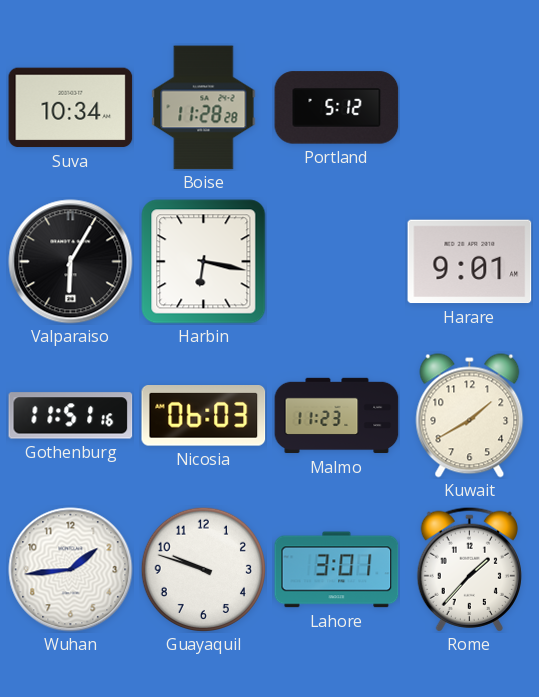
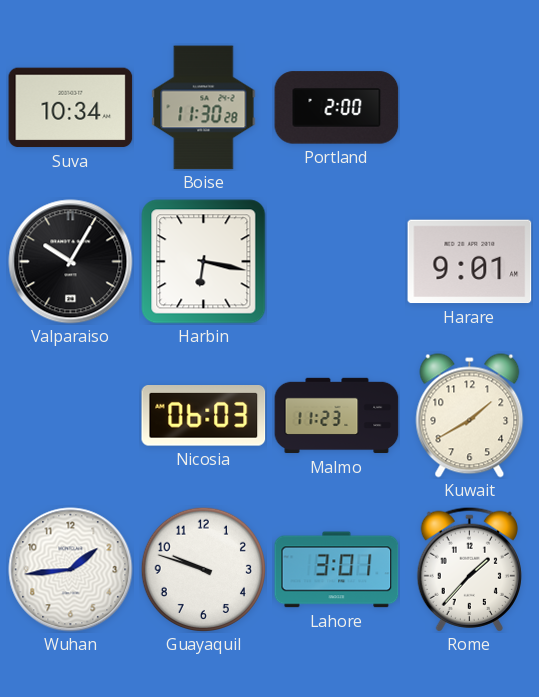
Boise: 11:28 -> 11:30
Portland: 5:12 -> 2:00
Valparaiso: 6:05 -> 10:05
Gothenburg: 11:51 -> none
